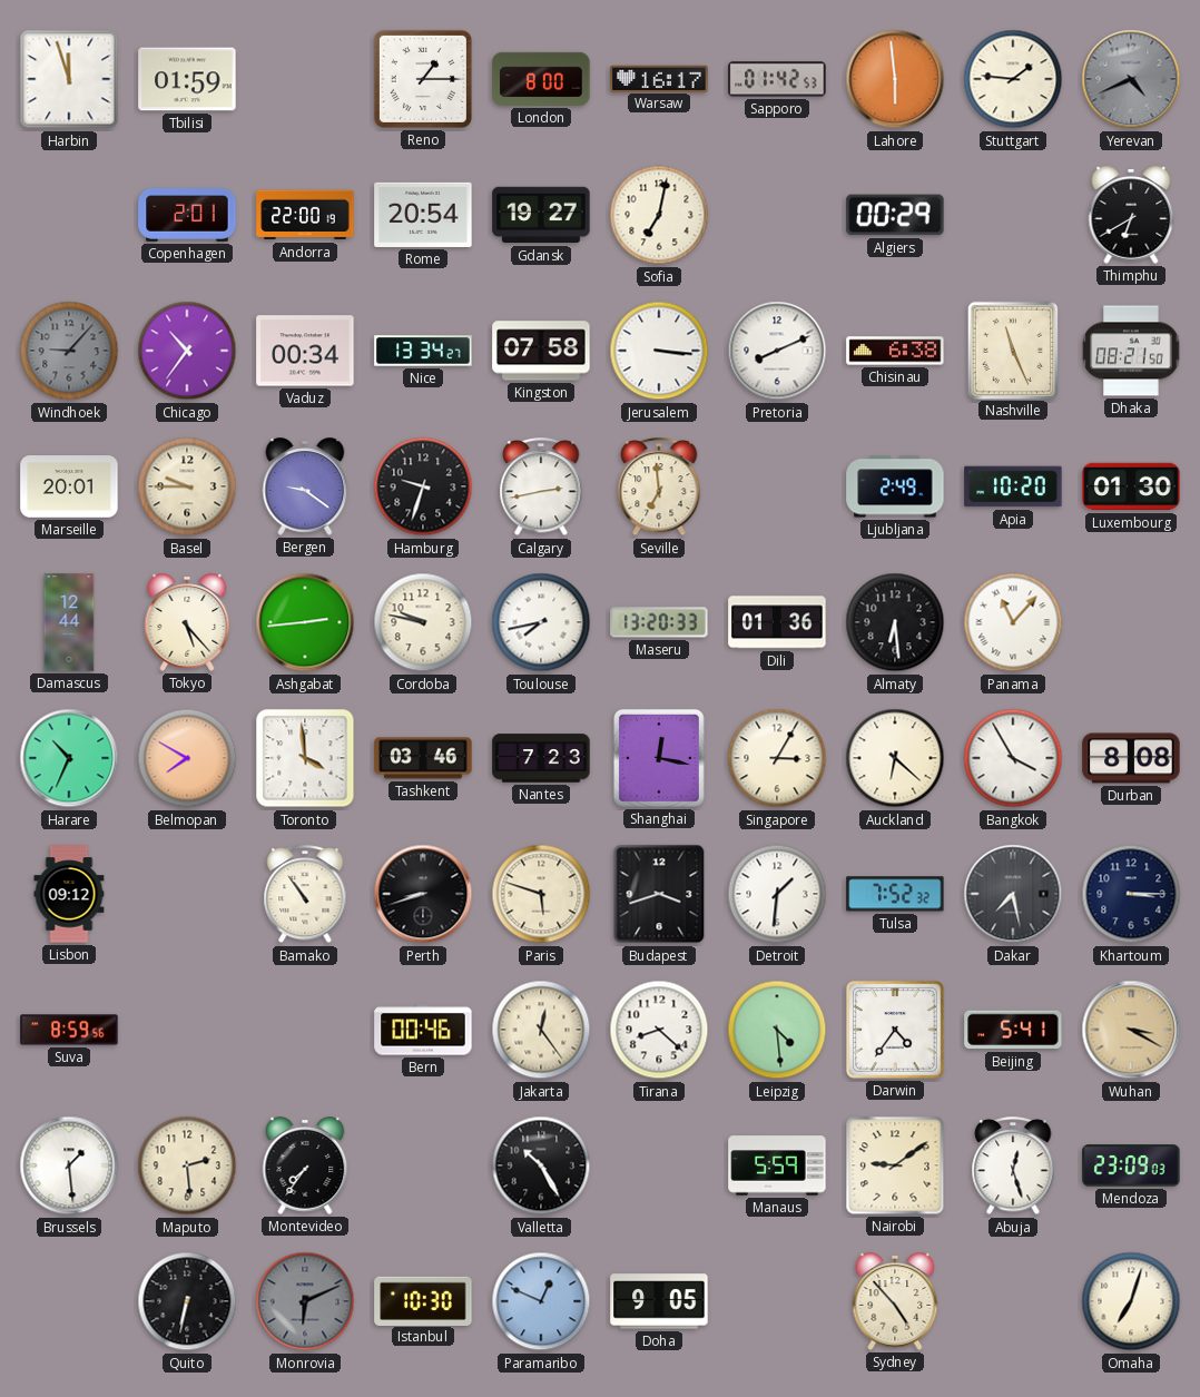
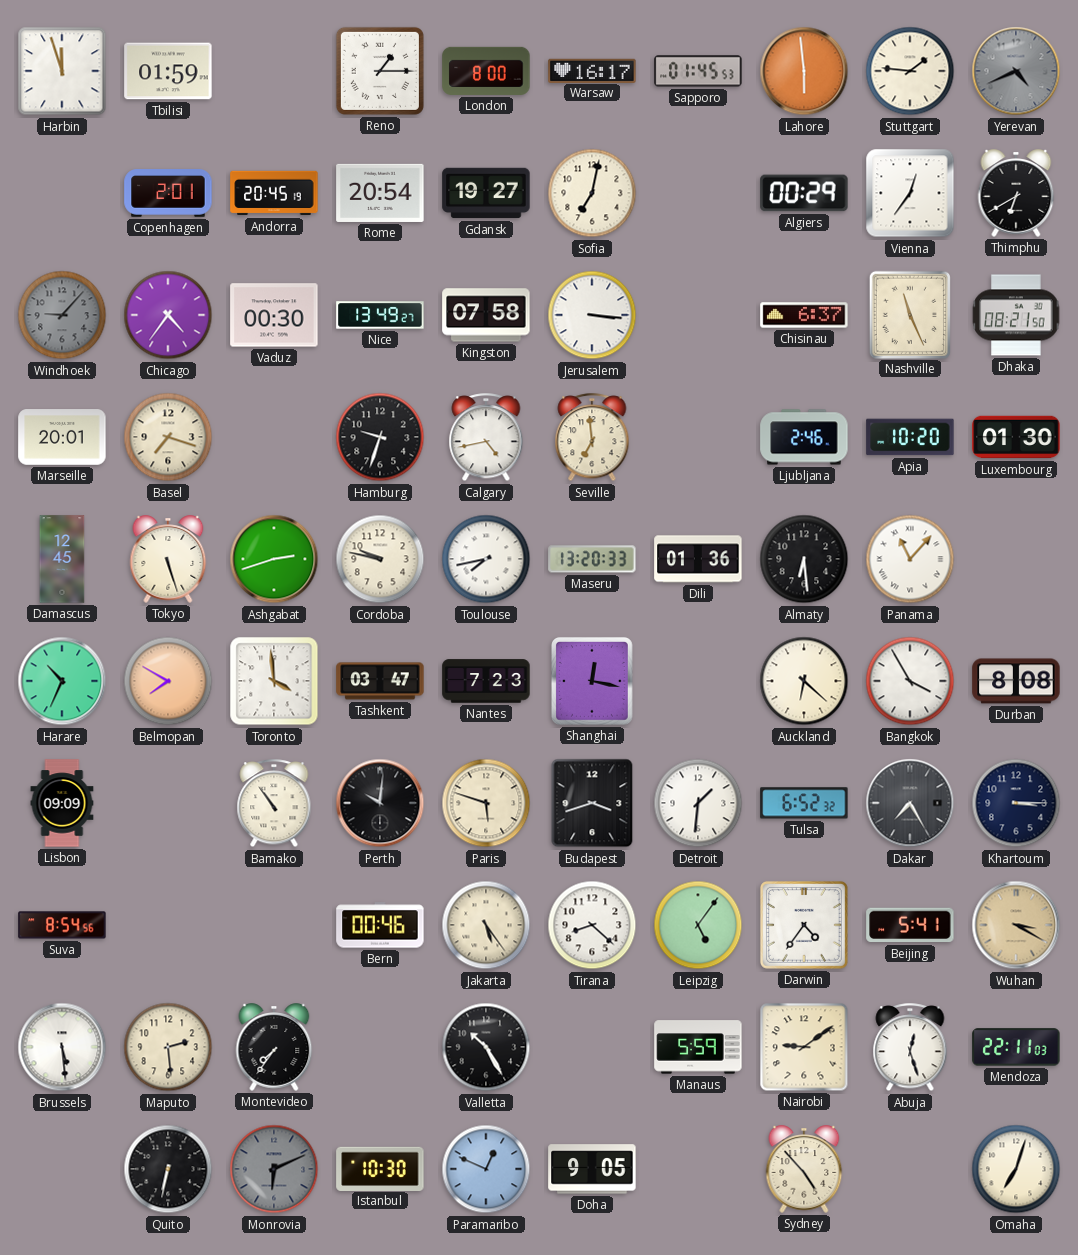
Sapporo: 01:42 -> 01:45
Andorra: 22:00 -> 20:45
Vienna: none -> 12:36
Chicago: 10:36 -> 4:36
Vaduz: 00:34 -> 00:30
Nice: 13:34 -> 13:49
Pretoria: 8:11 -> none
Chisinau: 6:38 -> 6:37
Basel: 9:45 -> 7:18
Bergen: 9:21 -> none
Calgary: 2:43 -> 4:43
Ljubljana: 2:49 -> 2:46
Damascus: 12:44 -> 12:45
Tokyo: 5:23 -> 5:27
Ashgabat: 2:44 -> 2:42
Tashkent: 03:46 -> 03:47
Singapore: 3:05 -> none
Lisbon: 09:12 -> 09:09
Perth: 8:42 -> 10:01
Tulsa: 7:52 -> 6:52
Dakar: 7:28 -> 7:25
Suva: 8:59 -> 8:54
Jakarta: 12:24 -> 5:24
Leipzig: 4:29 -> 5:06
Brussels: 1:29 -> 5:29
Mendoza: 23:09 -> 22:11
